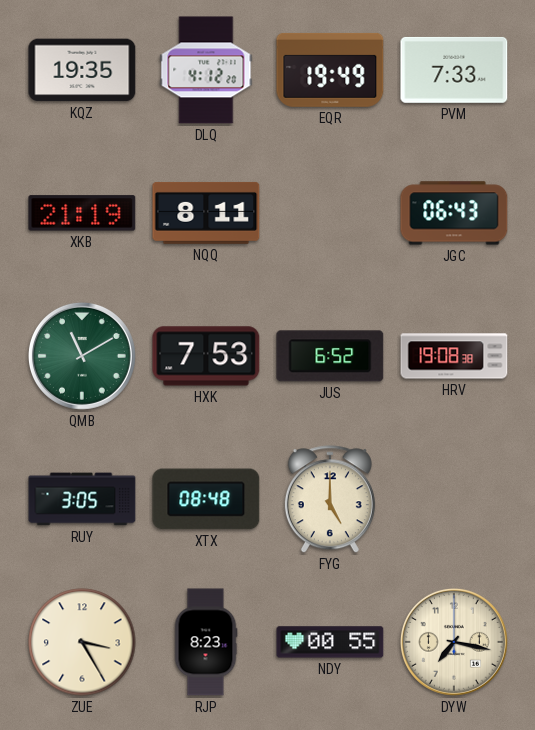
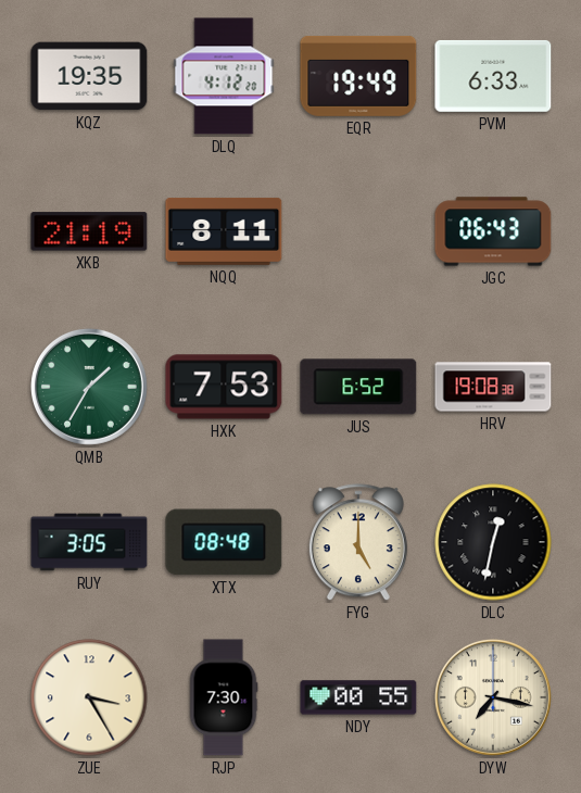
PVM: 7:33 -> 6:33
QMB: 11:10 -> 1:35
DLC: none -> 12:32
RJP: 8:23 -> 7:30
